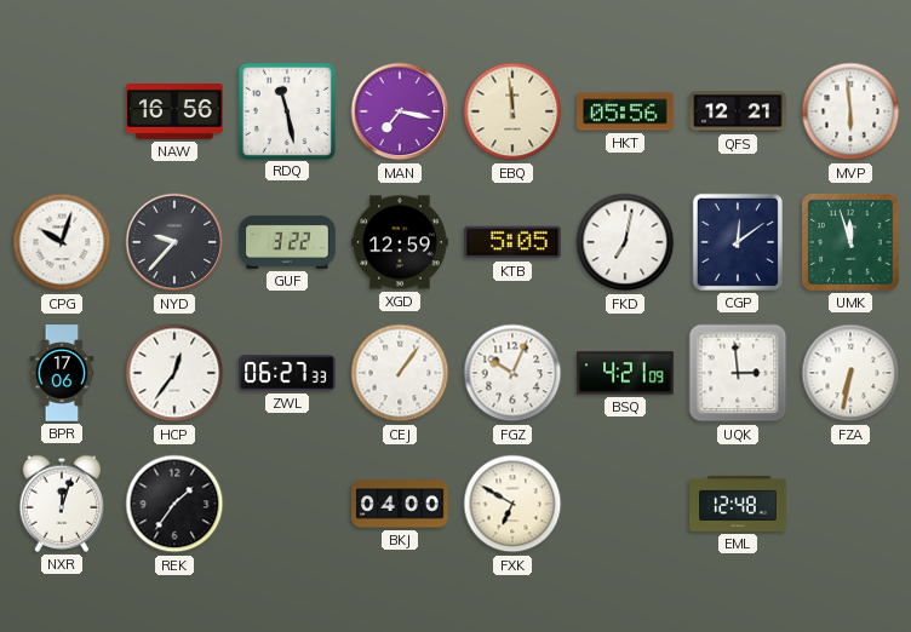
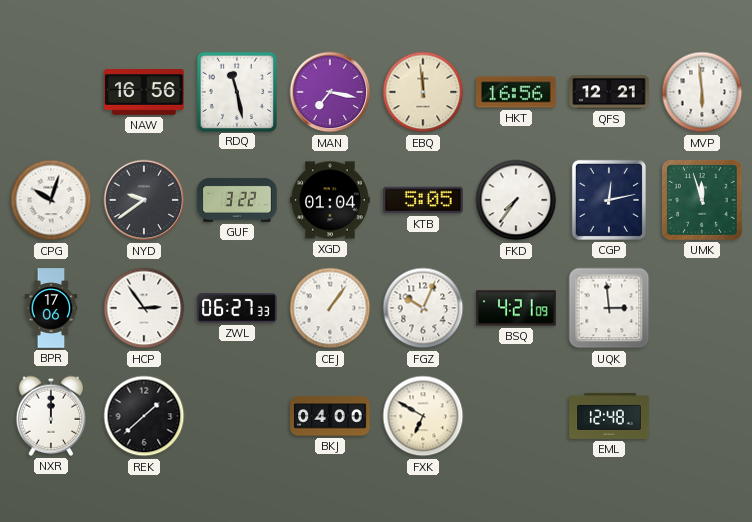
HKT: 05:56 -> 16:56
NYD: 9:37 -> 9:39
XGD: 12:59 -> 01:04
FKD: 7:02 -> 7:36
CGP: 12:09 -> 12:13
HCP: 12:36 -> 2:54
FZA: 6:32 -> none
NXR: 12:03 -> 12:00
REK: 1:36 -> 1:38
